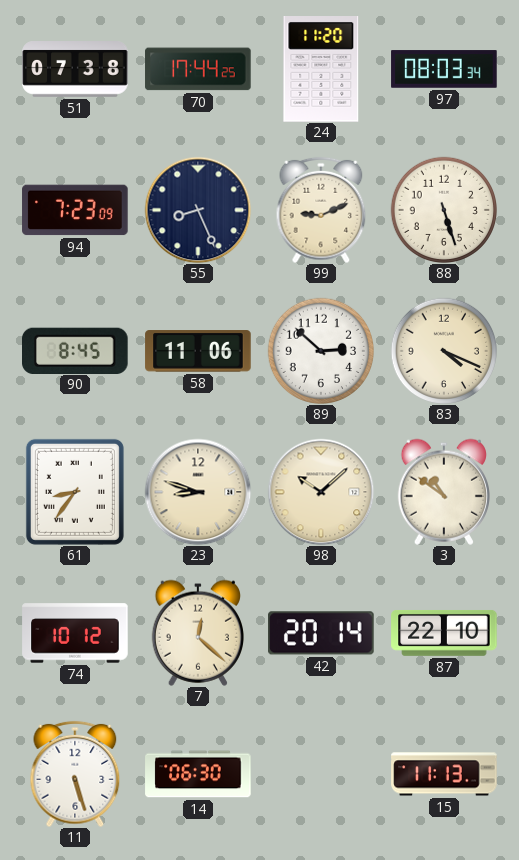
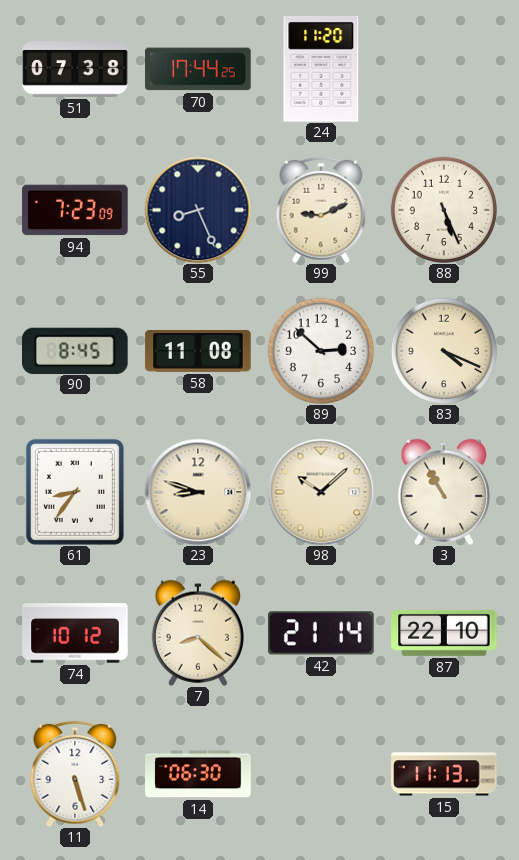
97: 08:03 -> none
88: 5:27 -> 5:26
58: 11:06 -> 11:08
3: 10:51 -> 10:55
7: 12:22 -> 8:22
42: 20:14 -> 21:14
